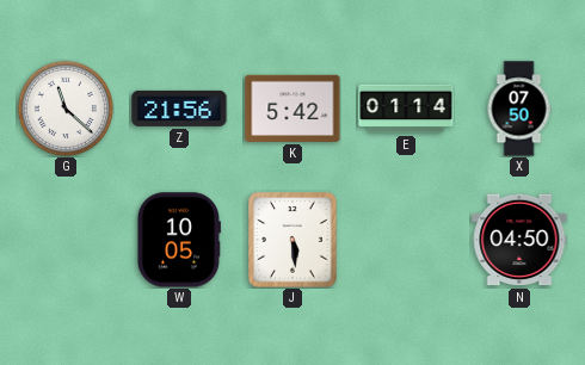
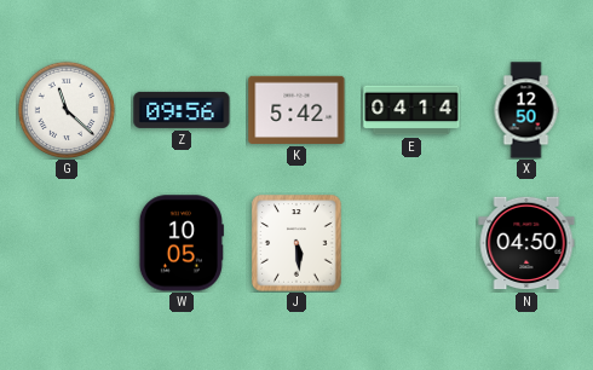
Z: 21:56 -> 09:56
E: 01:14 -> 04:14
X: 07:50 -> 12:50
